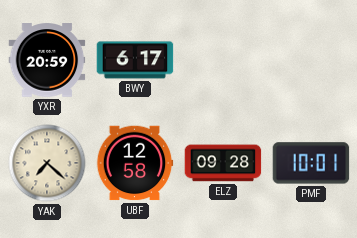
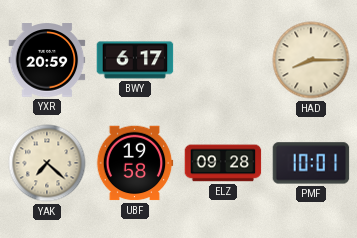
HAD: none -> 8:15
UBF: 12:58 -> 19:58
